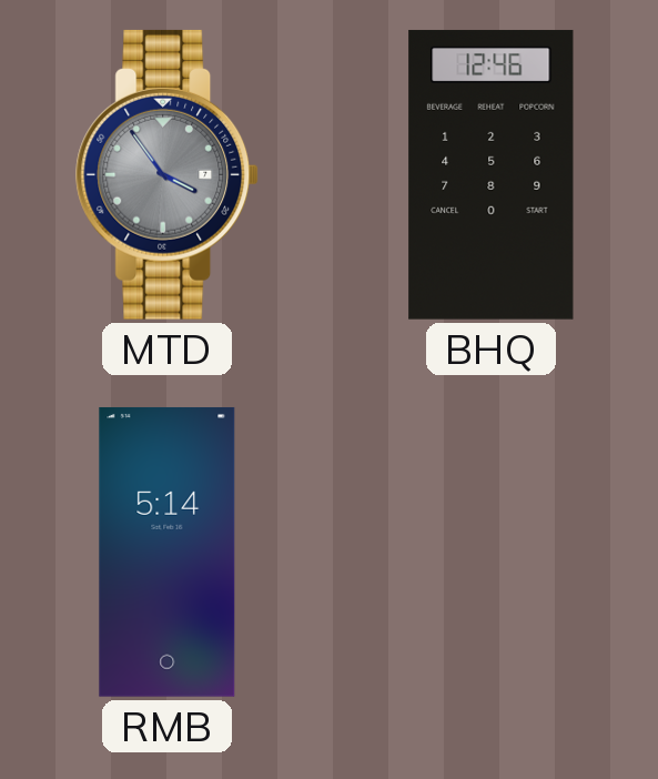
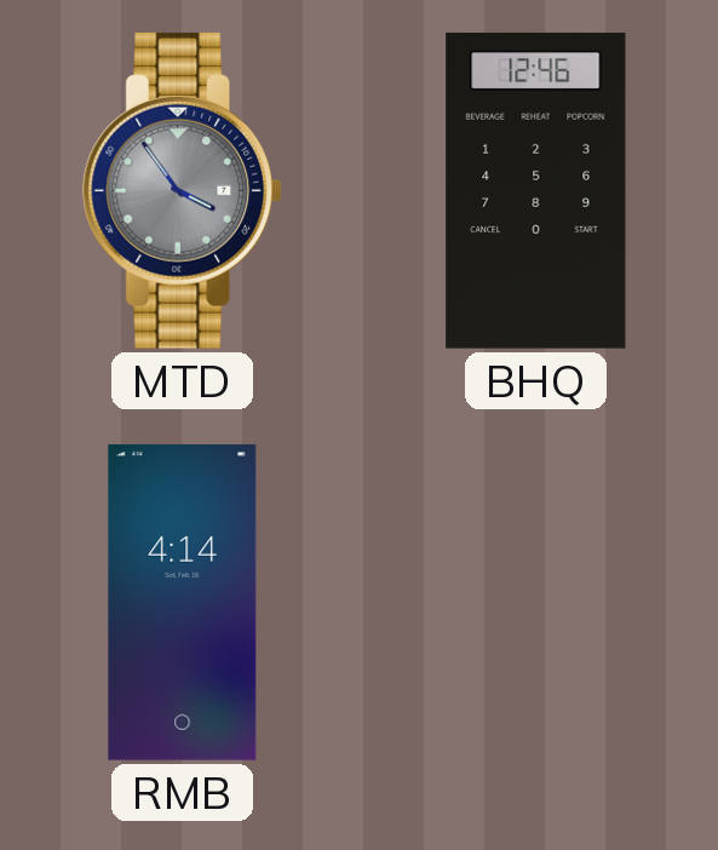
RMB: 5:14 -> 4:14
